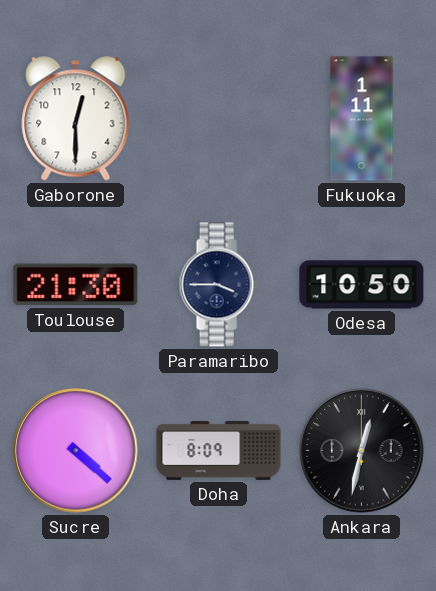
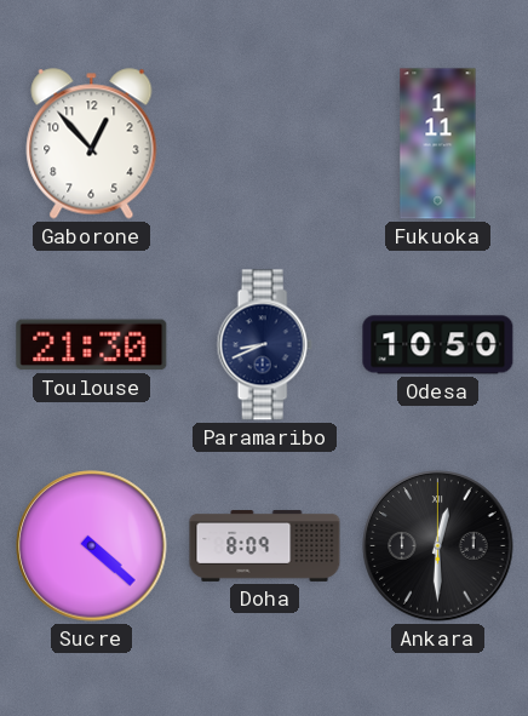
Gaborone: 12:30 -> 12:53
Paramaribo: 3:45 -> 8:41
Ankara: 12:32 -> 12:30
